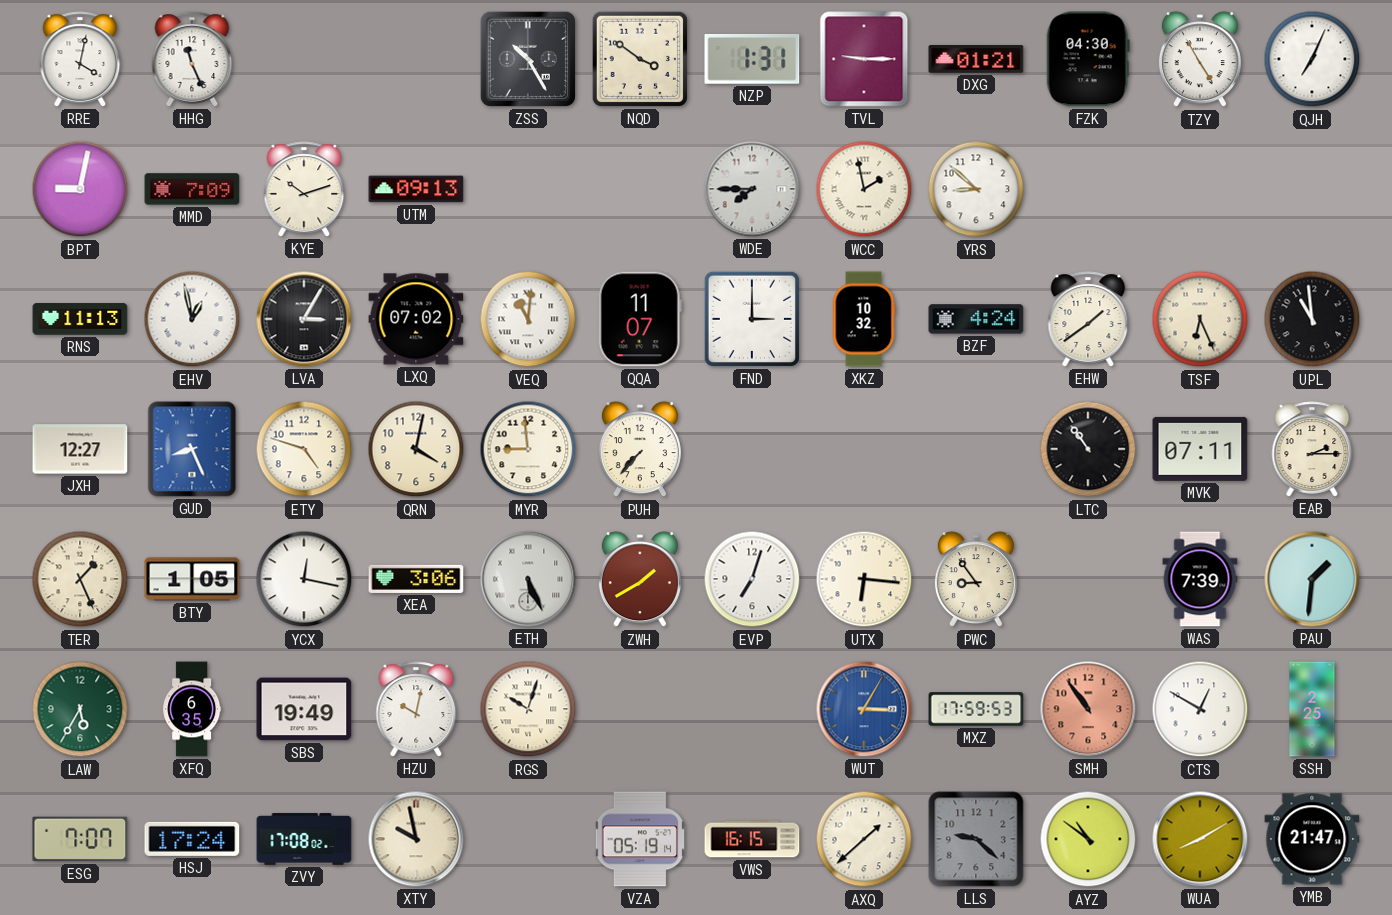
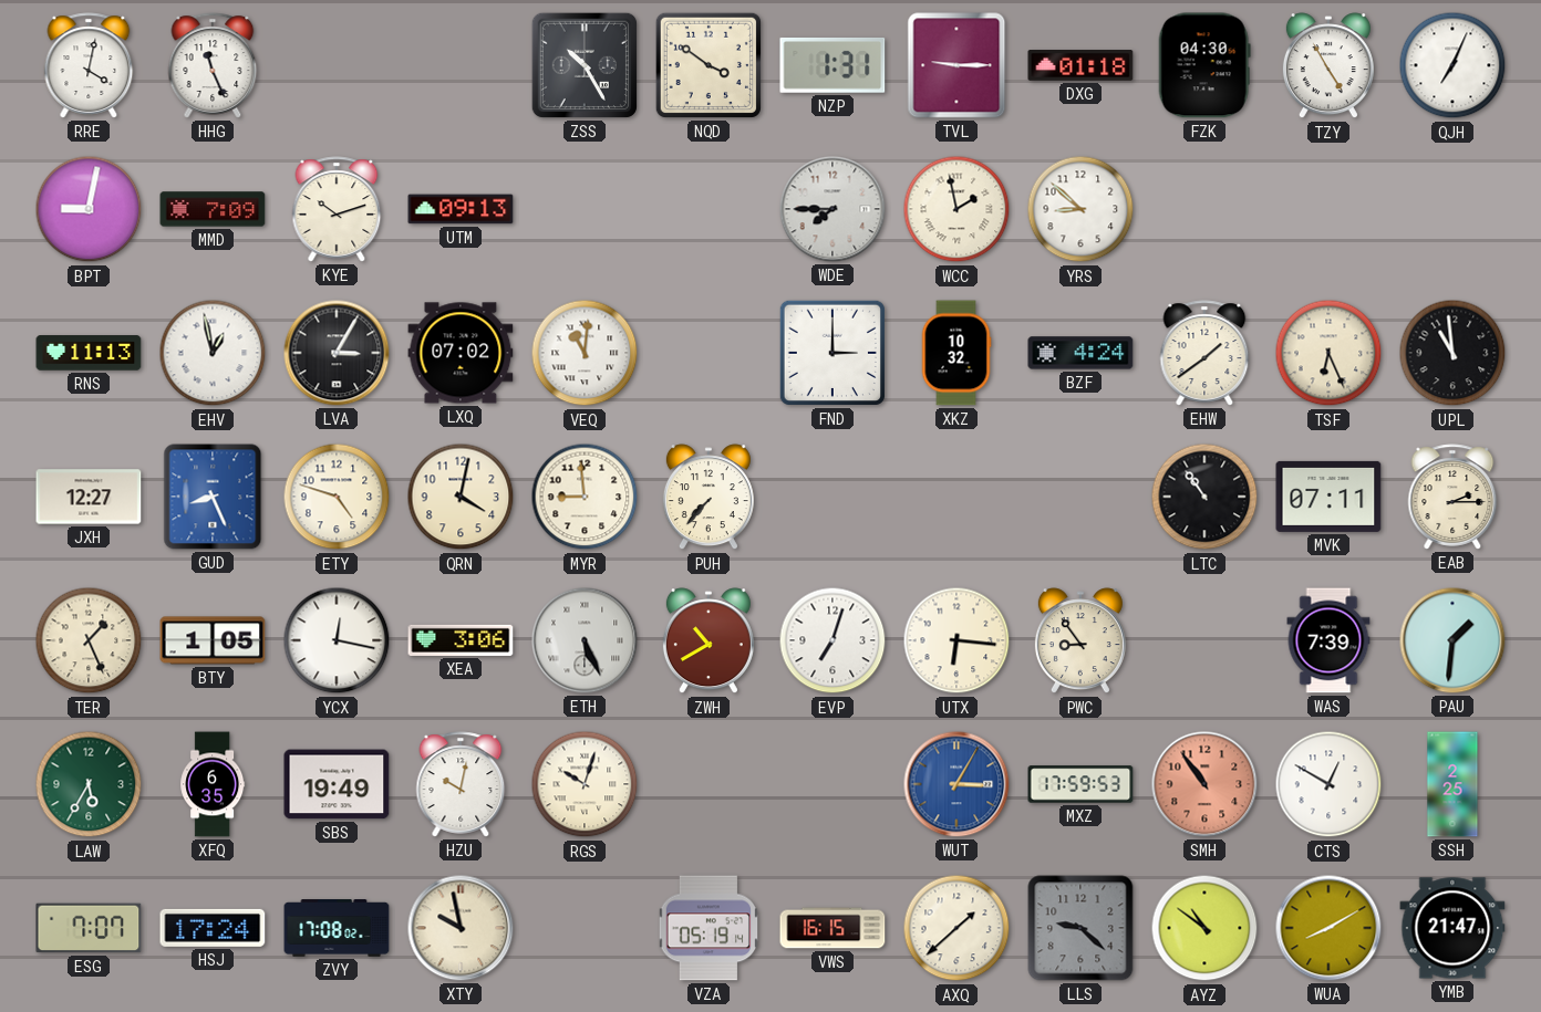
DXG: 01:21 -> 01:18
QQA: 11:07 -> none
ZWH: 1:40 -> 10:40
